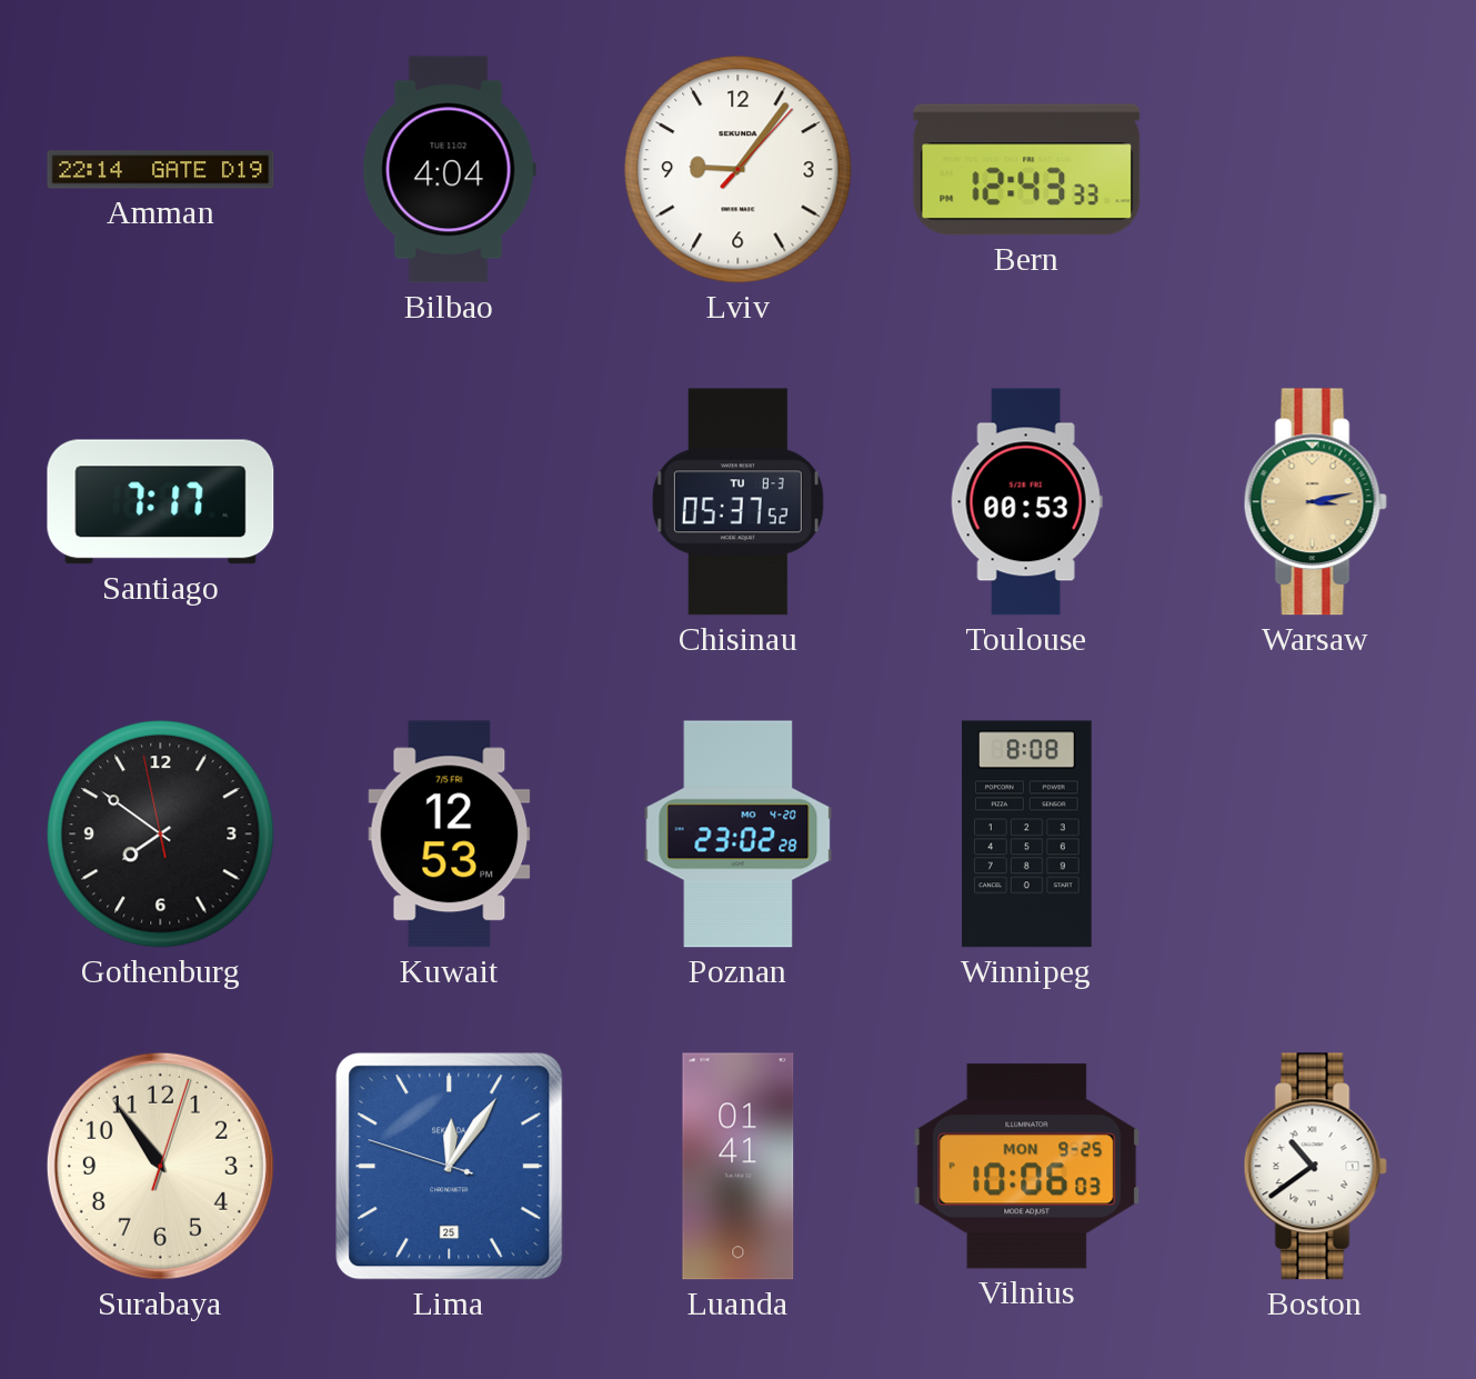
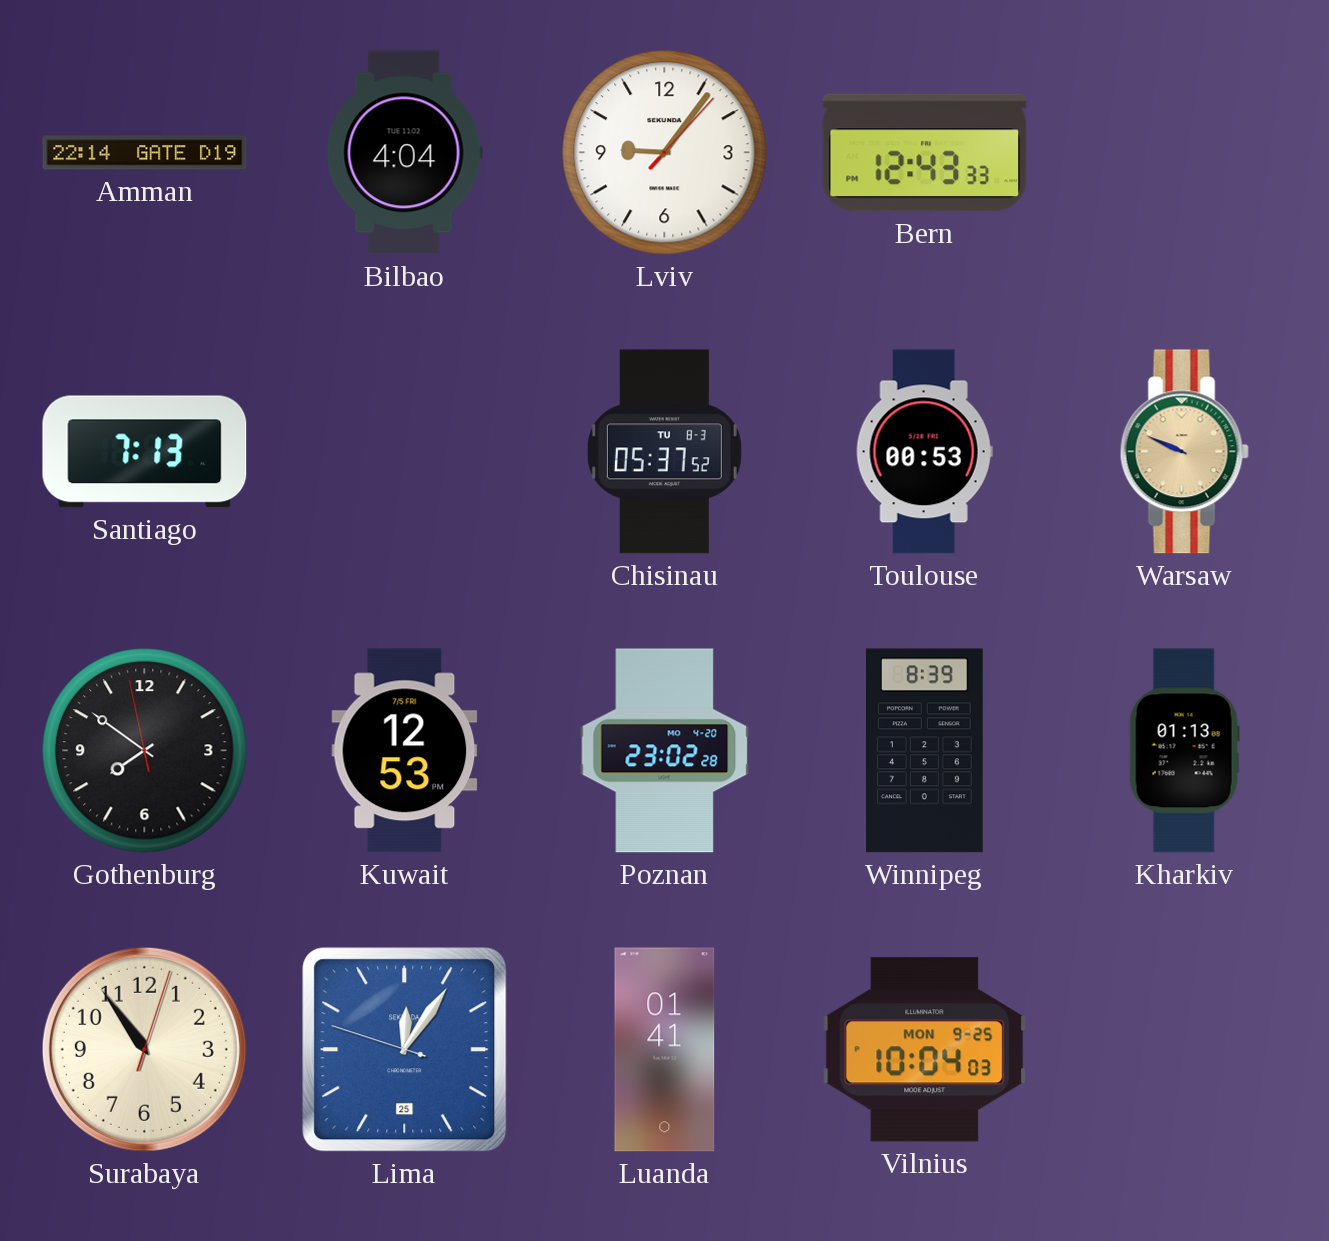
Santiago: 7:17 -> 7:13
Warsaw: 3:13 -> 9:49
Winnipeg: 8:08 -> 8:39
Kharkiv: none -> 01:13
Vilnius: 10:06 -> 10:04
Boston: 10:39 -> none
